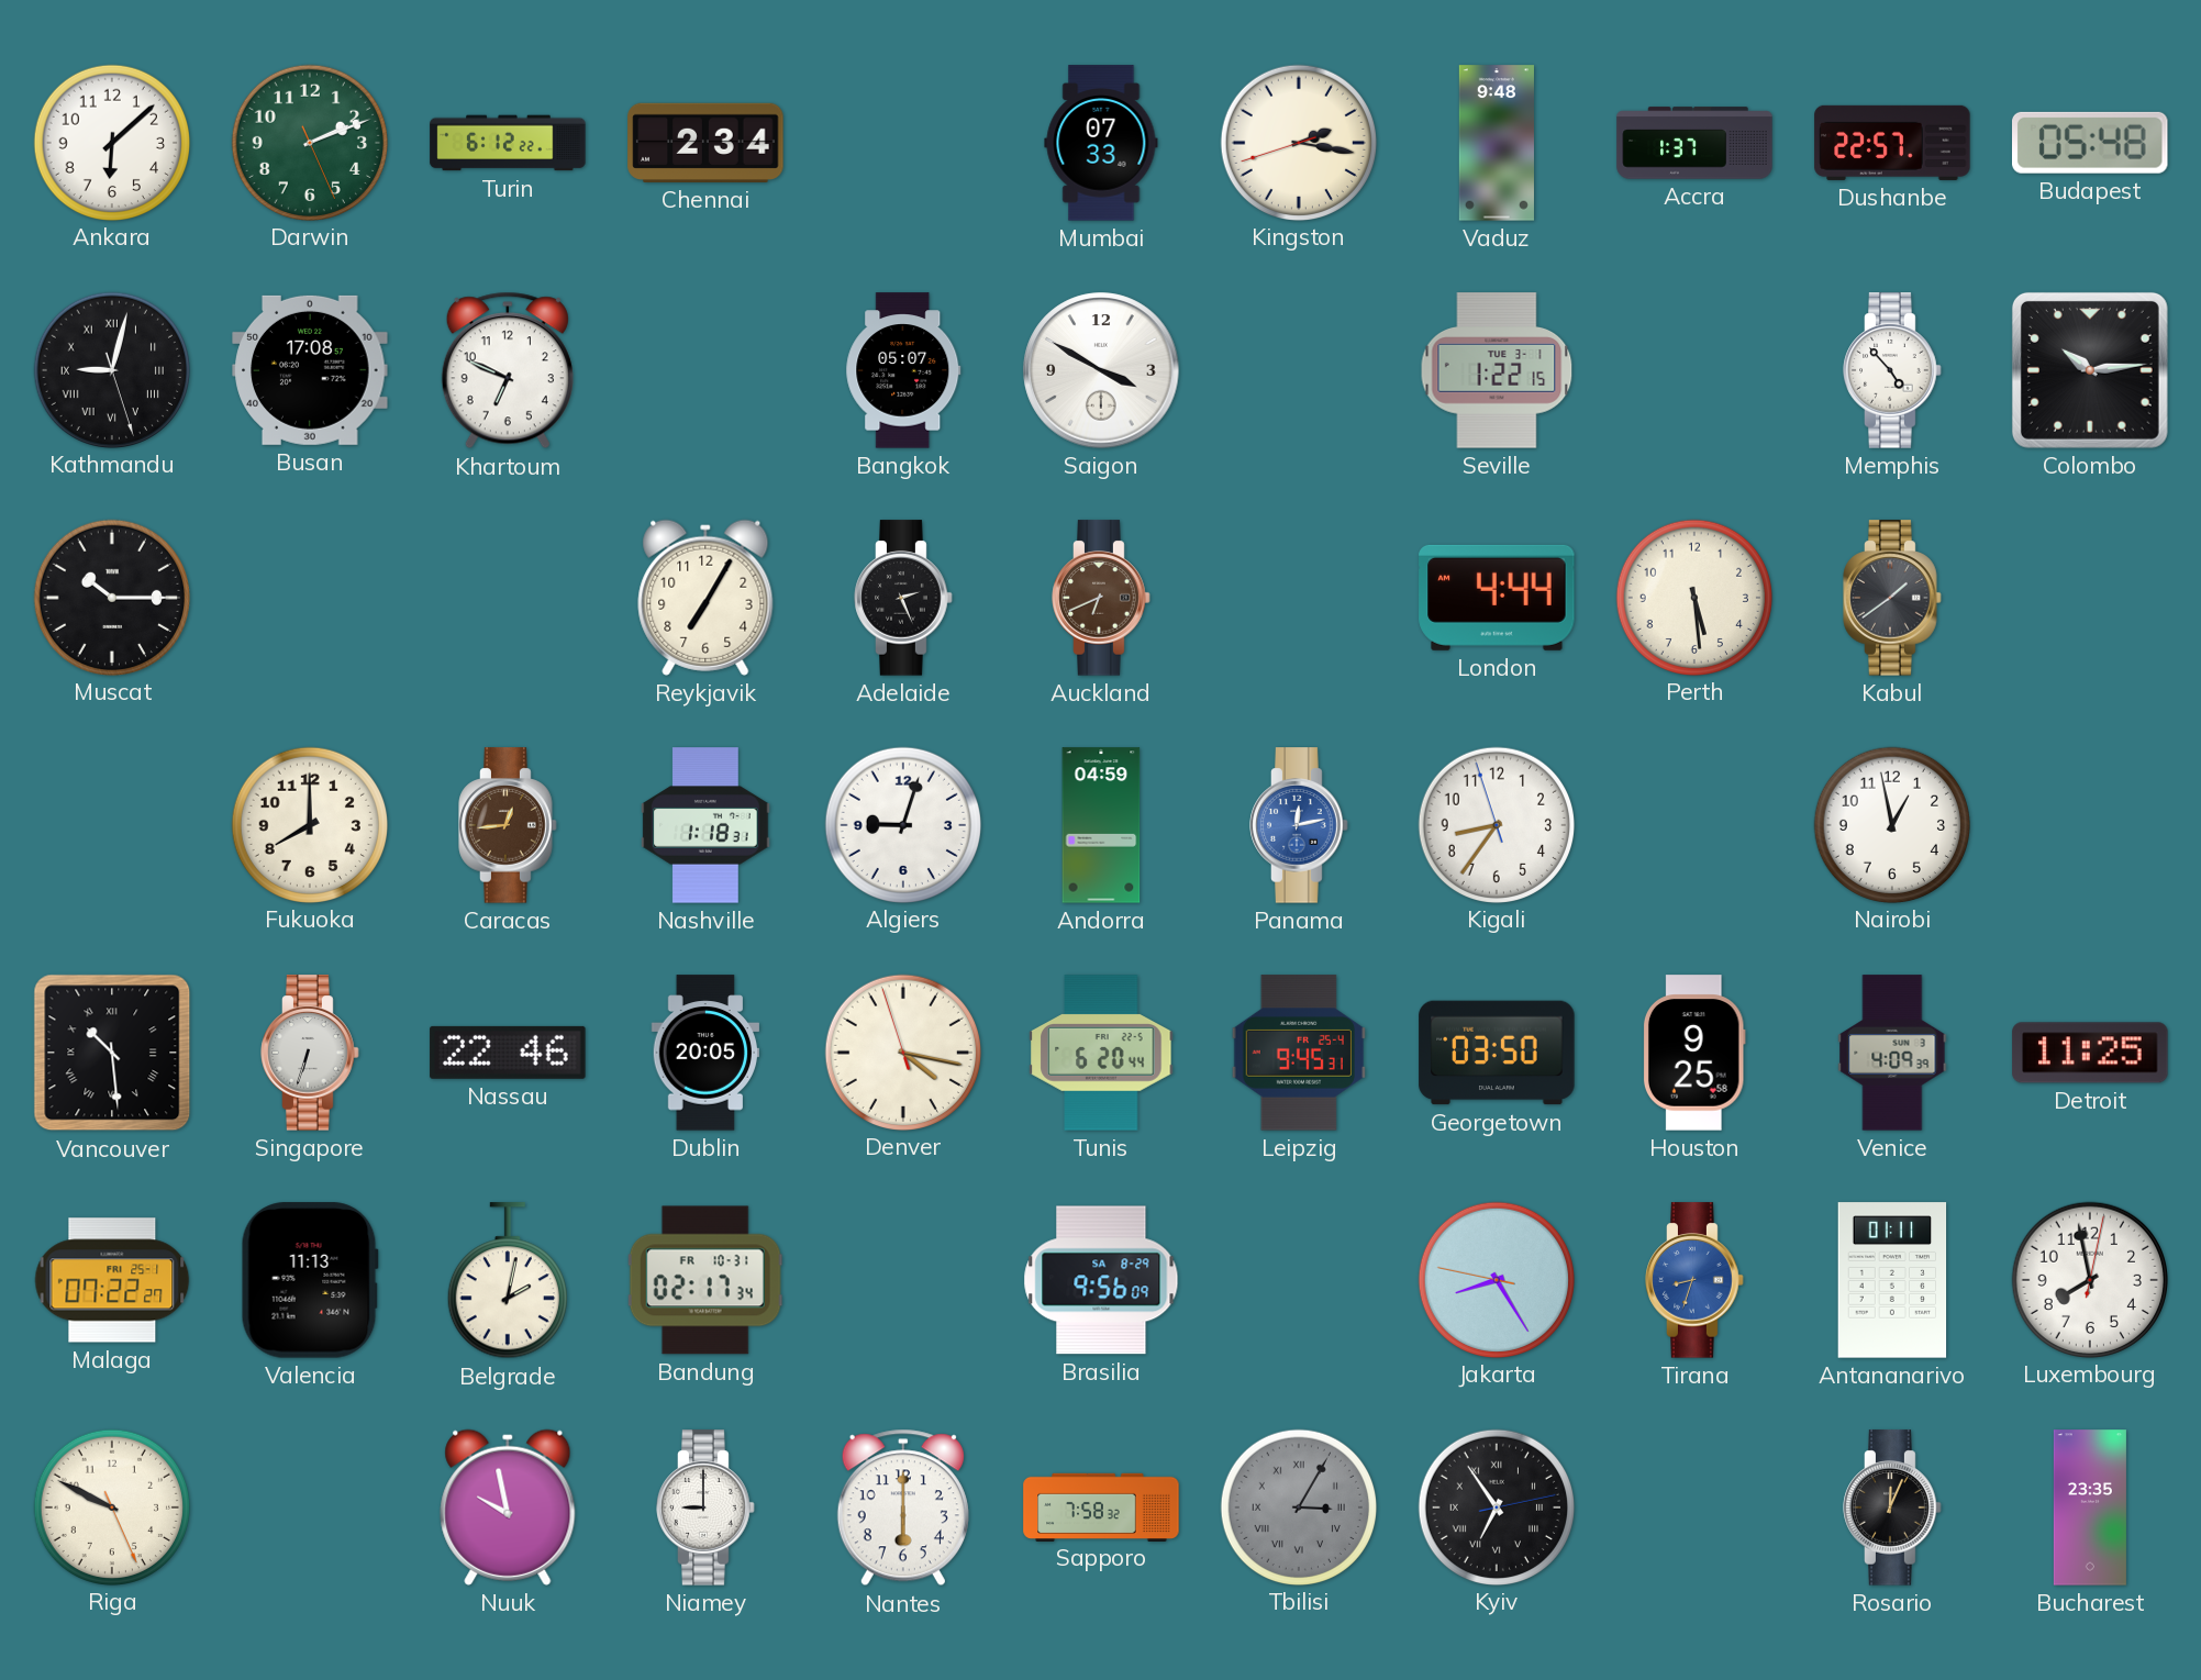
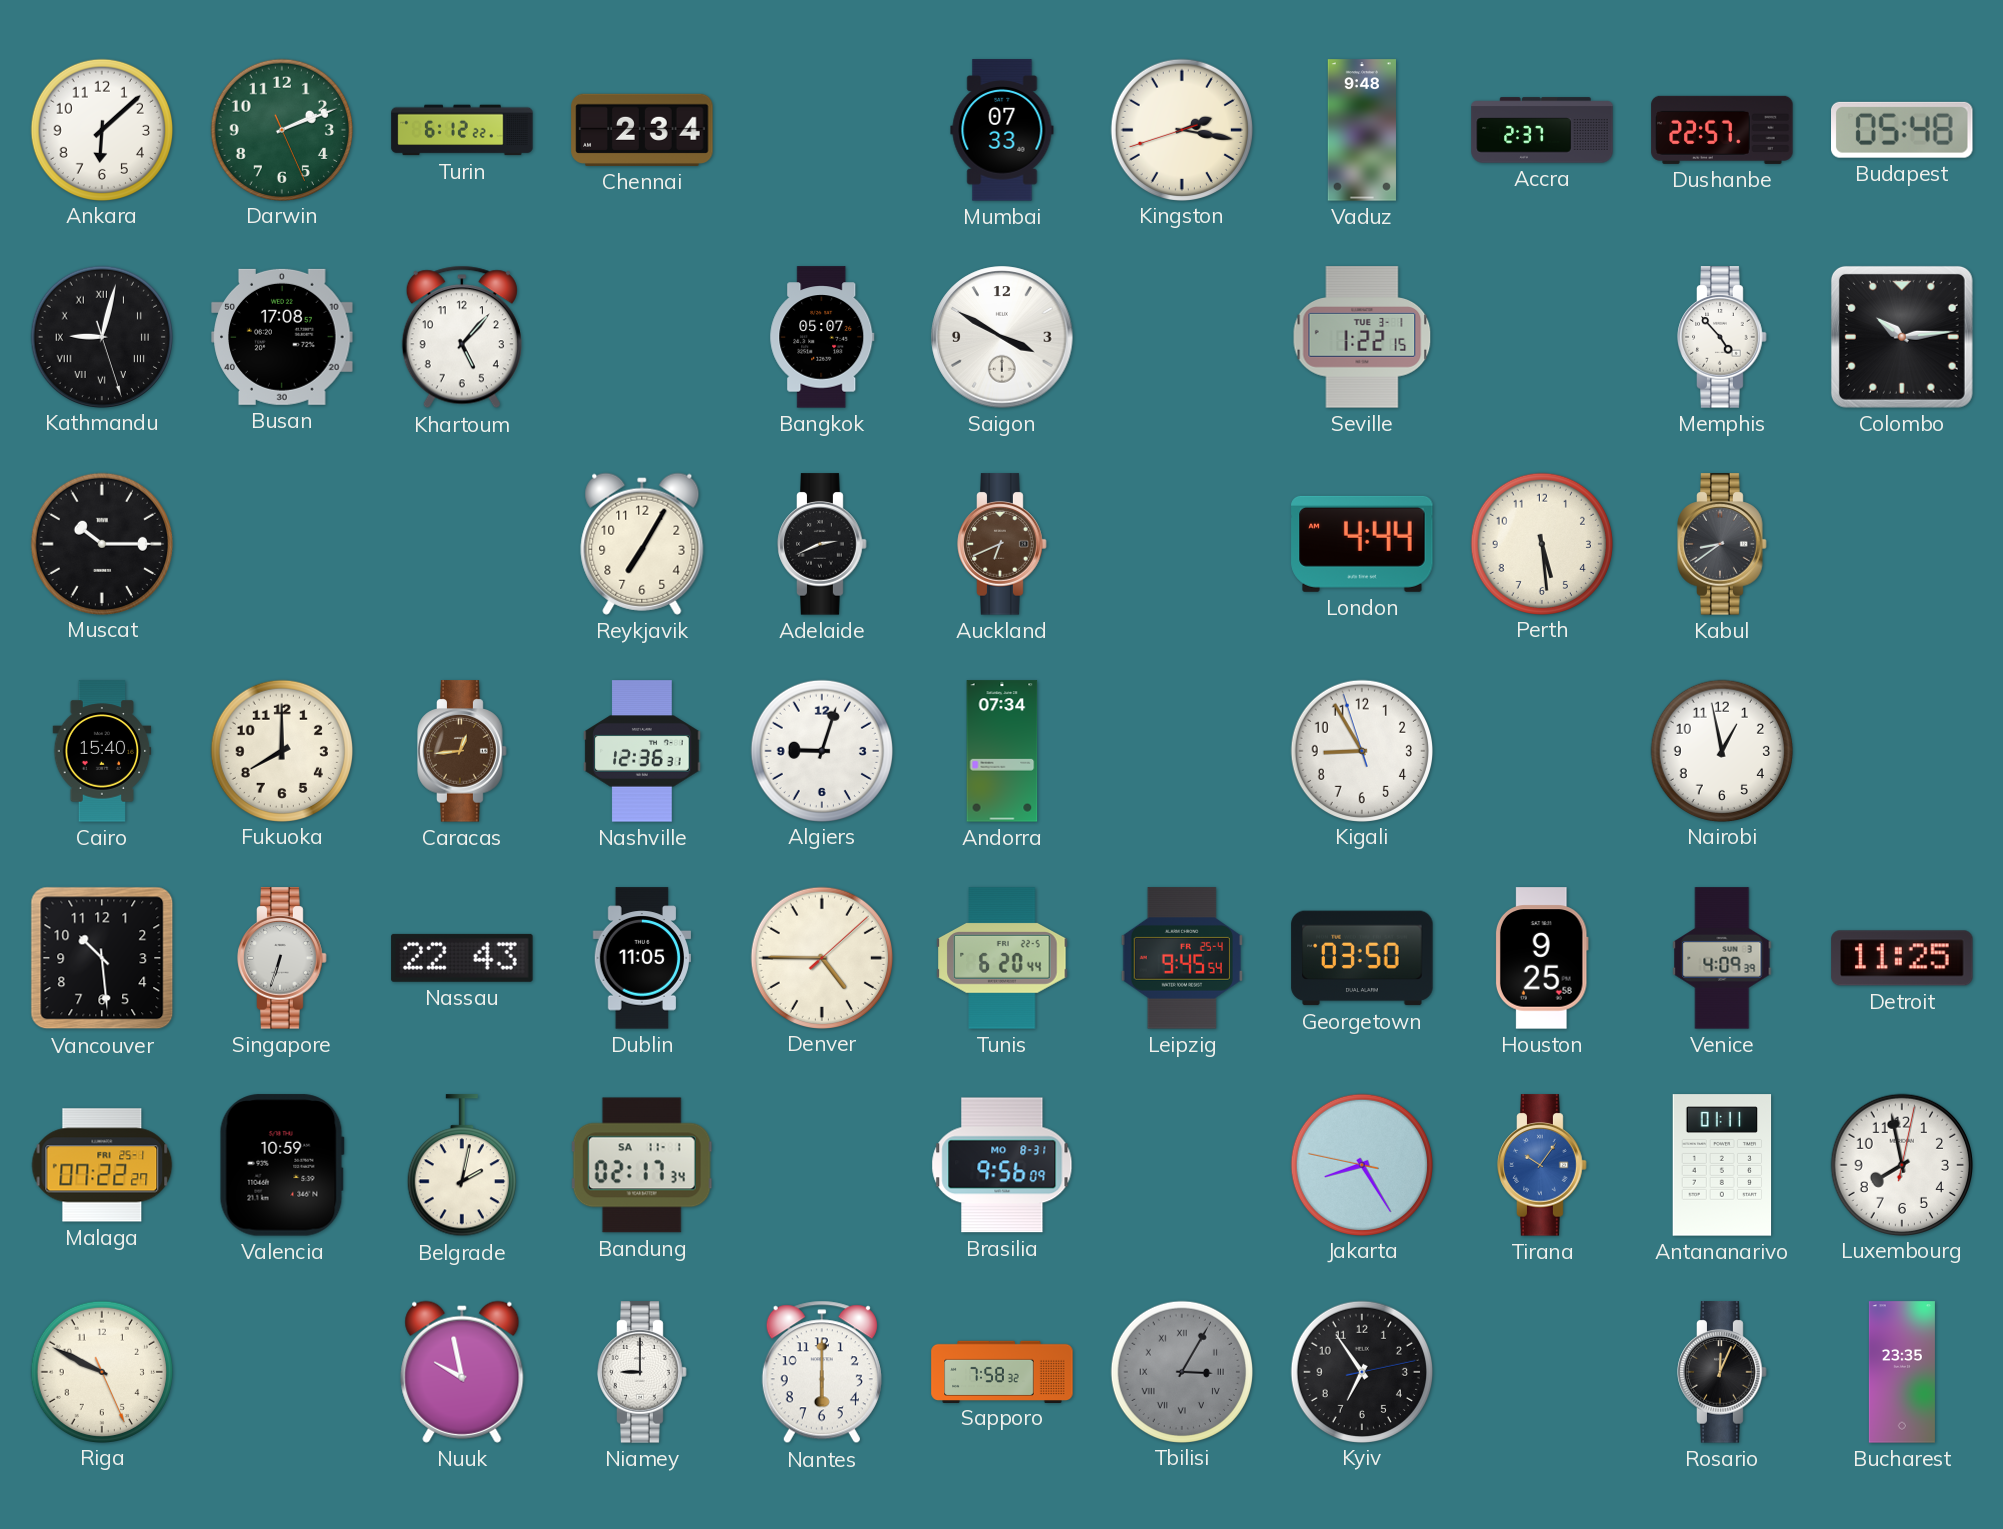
Accra: 1:37 -> 2:37
Khartoum: 6:49 -> 5:07
Adelaide: 2:26 -> 2:41
Kabul: 1:39 -> 8:39
Cairo: none -> 15:40
Nashville: 1:18 -> 12:36
Andorra: 04:59 -> 07:34
Panama: 12:13 -> none
Kigali: 8:35 -> 8:54
Vancouver numerals: Roman -> Arabic
Nassau: 22:46 -> 22:43
Dublin: 20:05 -> 11:05
Denver: 4:16 -> 4:45
Leipzig: 9:45:31 -> 9:45:54
Valencia: 11:13 -> 10:59
Bandung date: FR 10-31 -> SA 11-1
Brasilia date: SA 8-29 -> MO 8-31
Tirana: 8:33 -> 10:06
Kyiv numerals: Roman -> Arabic
